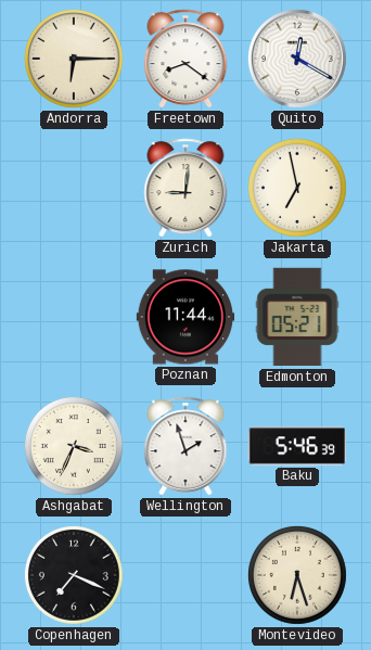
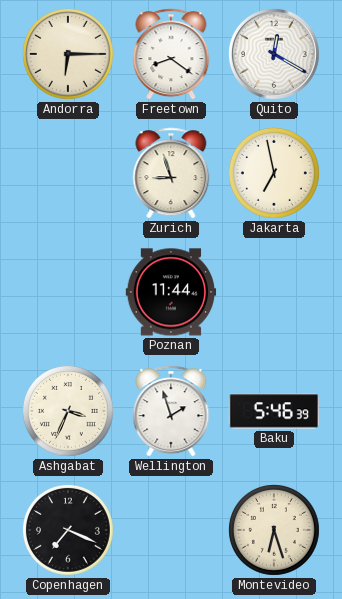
Zurich: 9:01 -> 8:57
Edmonton: 05:21 -> none
